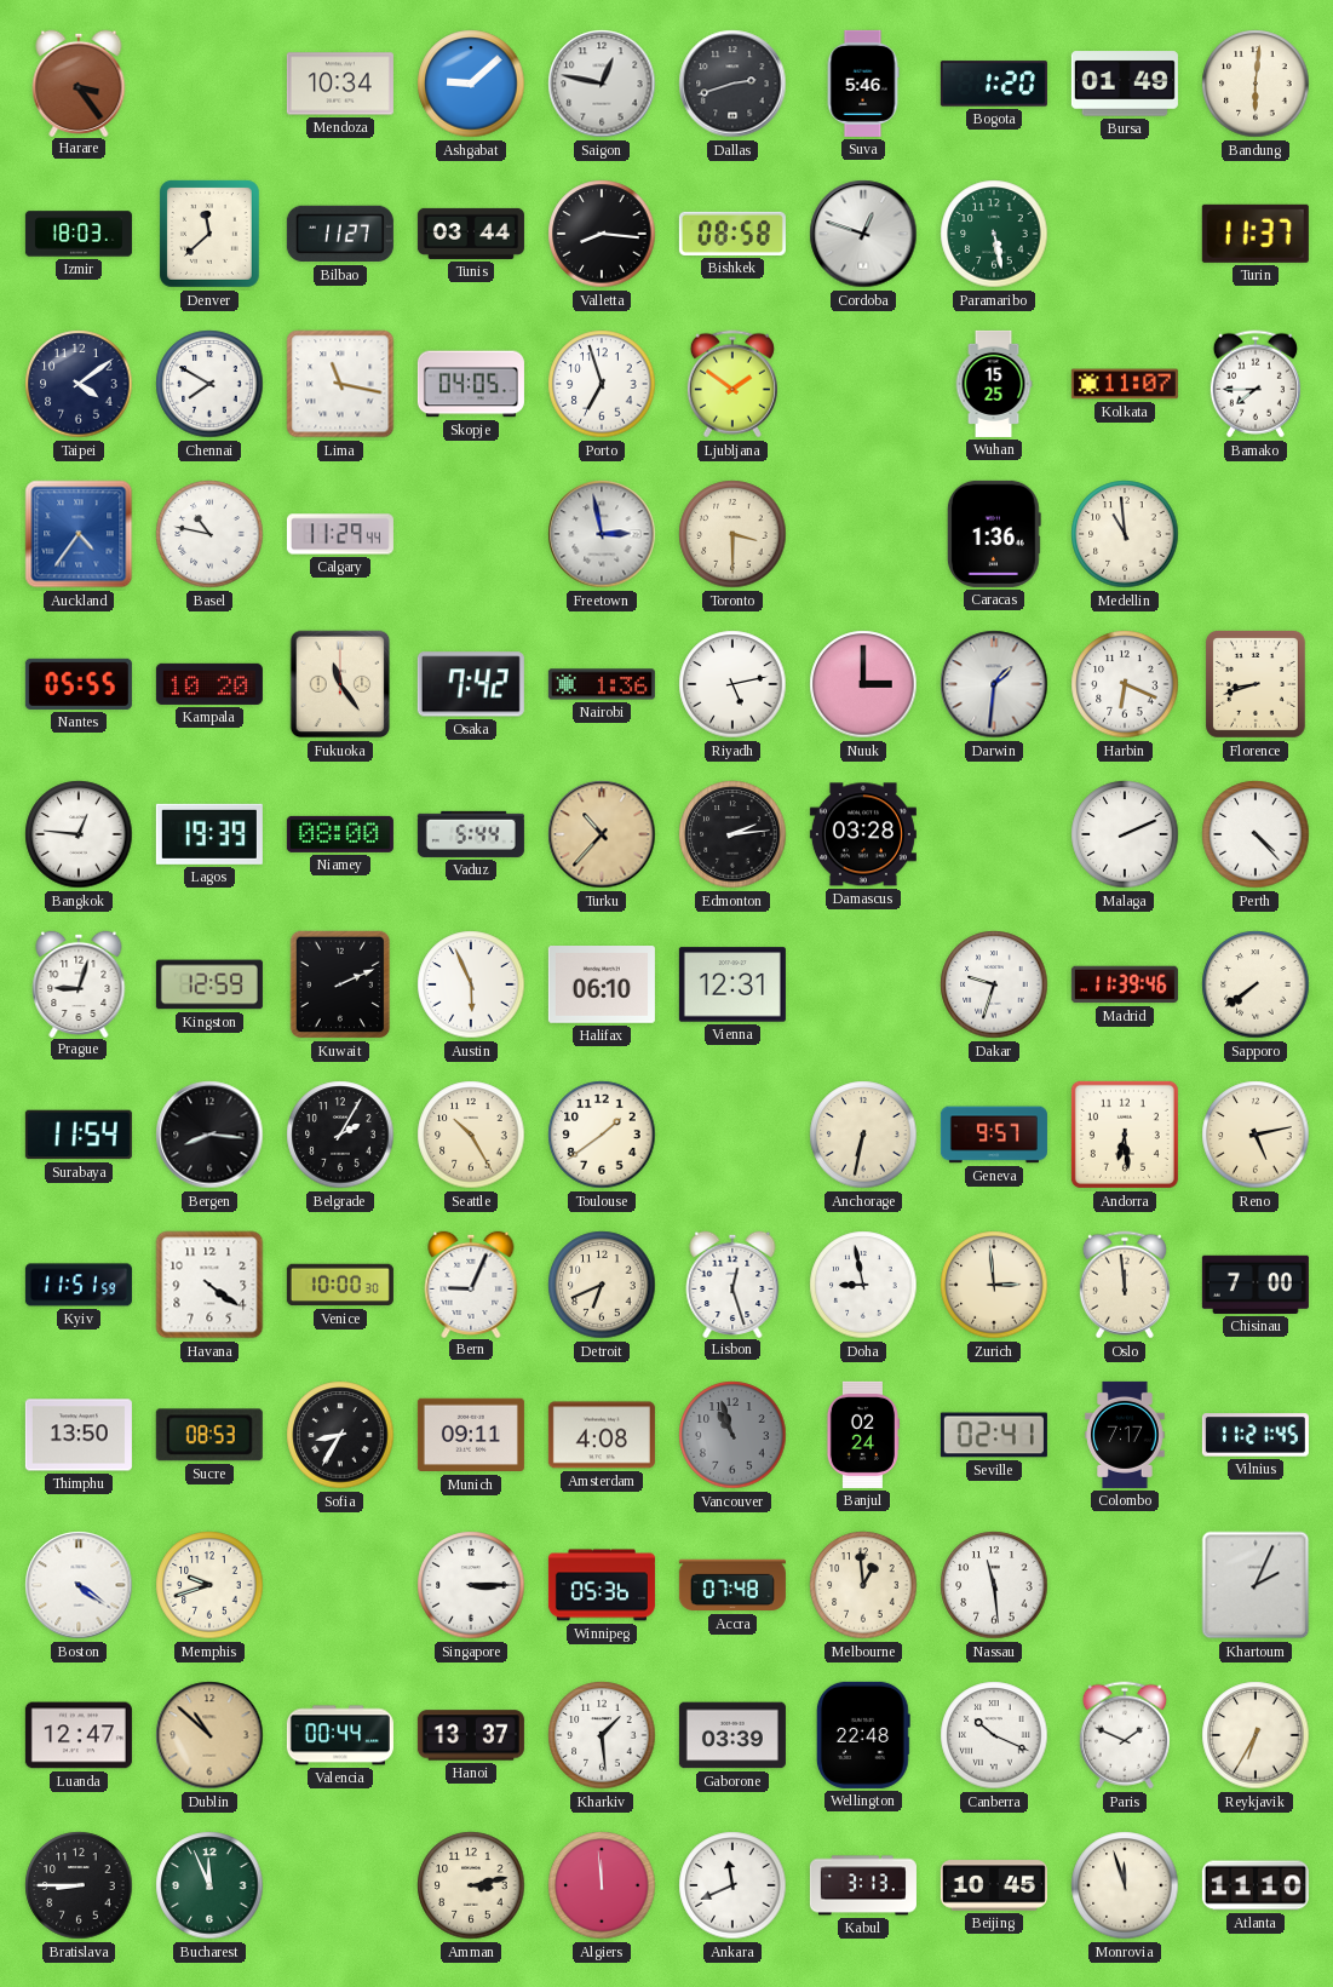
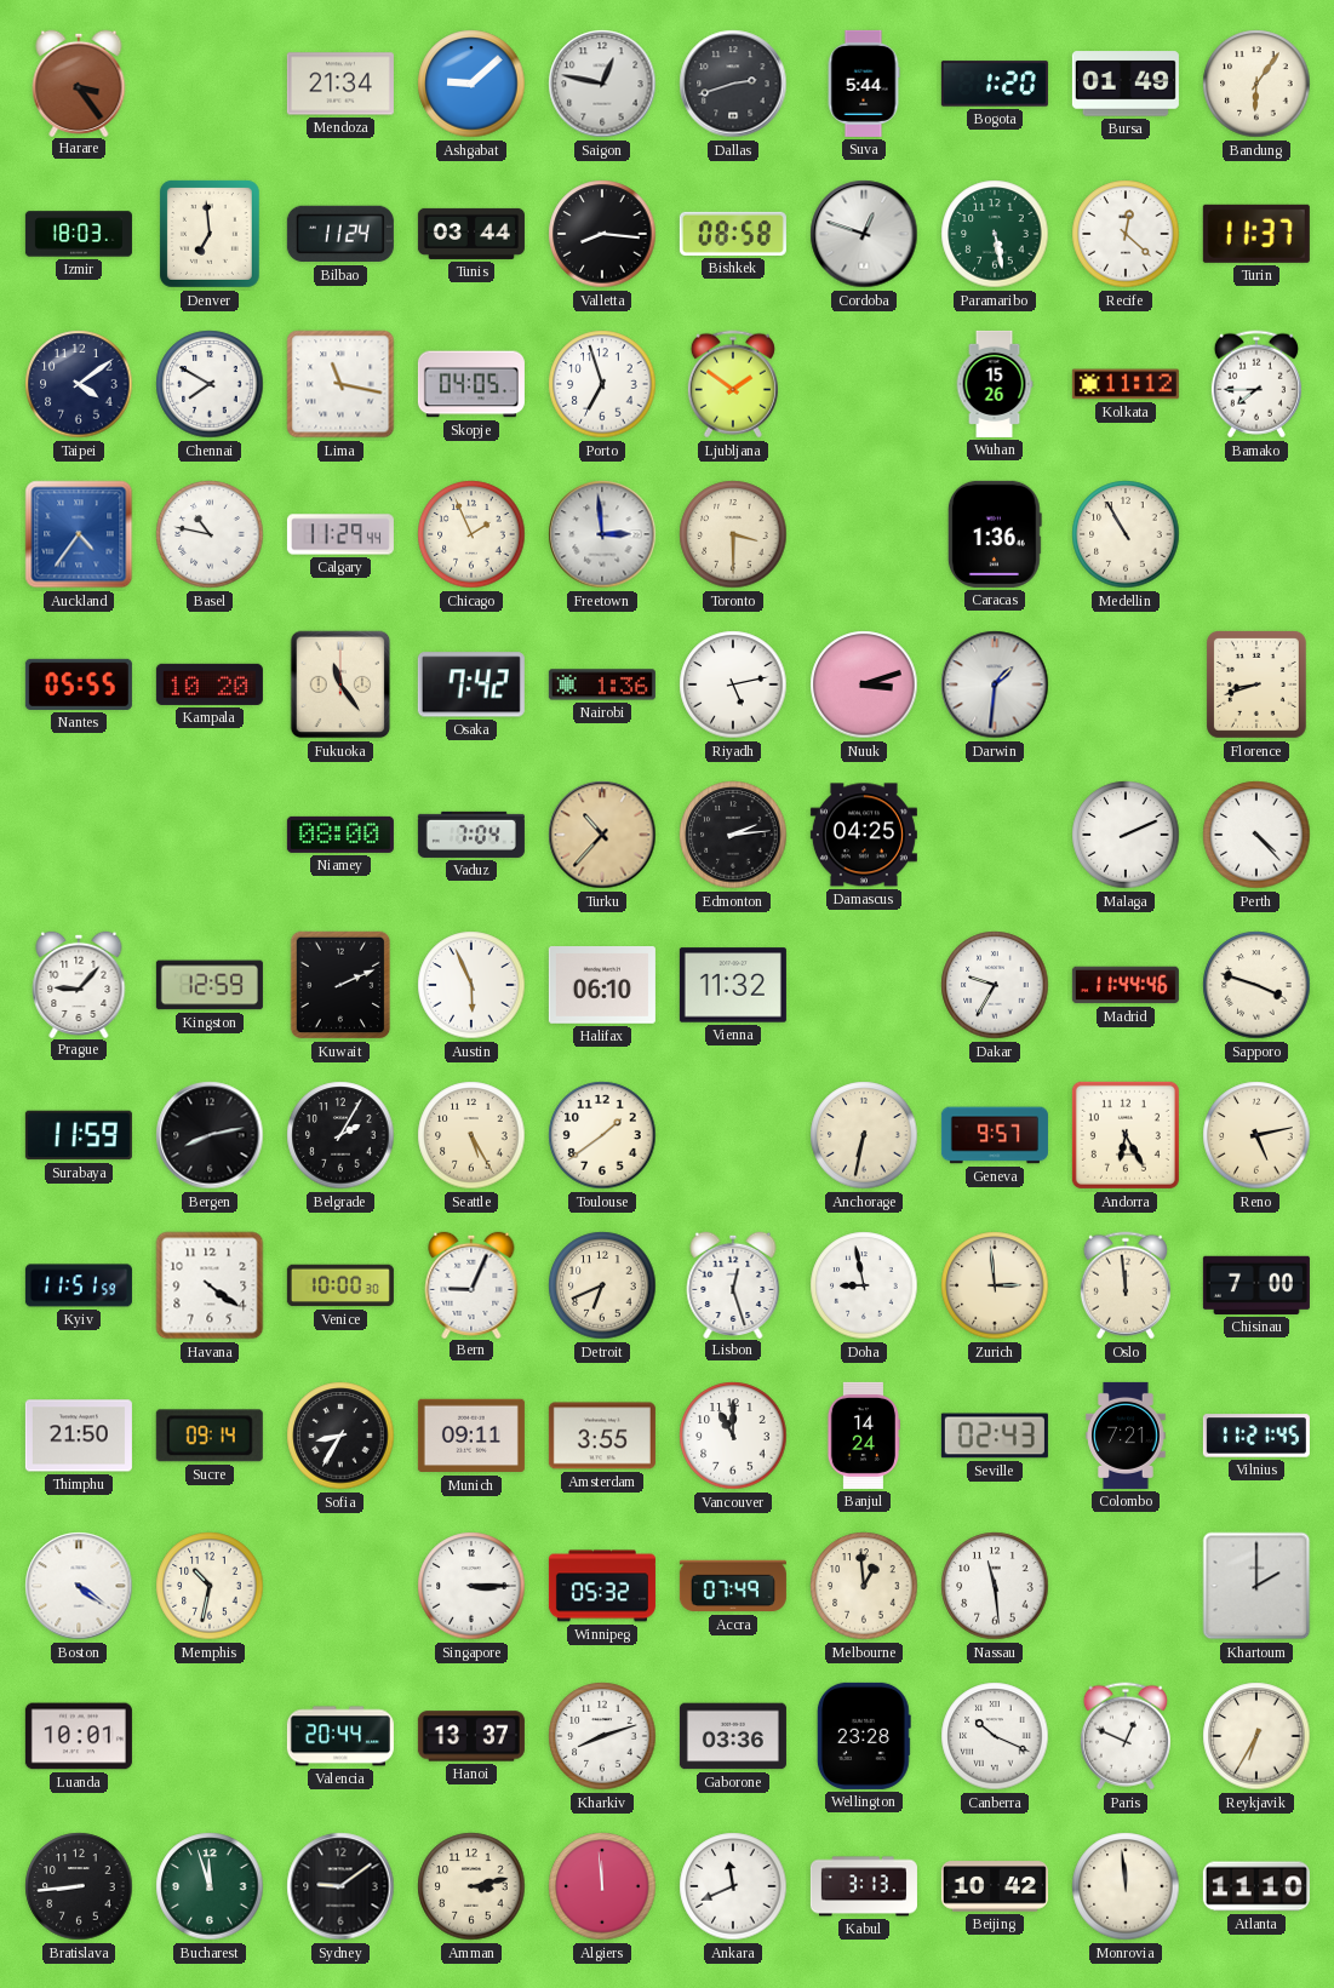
Mendoza: 10:34 -> 21:34
Suva: 5:46 -> 5:44
Bandung: 6:01 -> 6:06
Denver: 11:38 -> 6:59
Bilbao: 11:27 -> 11:24
Recife: none -> 12:22
Wuhan: 15:25 -> 15:26
Kolkata: 11:07 -> 11:12
Chicago: none -> 1:56
Freetown: 2:58 -> 2:59
Medellin: 10:59 -> 10:55
Nuuk: 3:00 -> 3:12
Harbin: 6:19 -> none
Bangkok: 12:46 -> none
Lagos: 19:39 -> none
Vaduz: 5:44 -> 7:04
Damascus: 03:28 -> 04:25
Prague: 9:03 -> 9:07
Vienna: 12:31 -> 11:32
Dakar: 9:33 -> 9:35
Madrid: 11:39 -> 11:44
Sapporo: 7:39 -> 3:48
Surabaya: 11:54 -> 11:59
Bergen: 8:16 -> 8:13
Seattle: 10:25 -> 5:25
Andorra: 6:29 -> 6:25
Thimphu: 13:50 -> 21:50
Sucre: 08:53 -> 09:14
Amsterdam: 4:08 -> 3:55
Vancouver: 10:57 -> 11:00
Vancouver dial: grey -> white
Banjul: 02:24 -> 14:24
Seville: 02:41 -> 02:43
Colombo: 7:17 -> 7:21
Memphis: 9:42 -> 10:32
Winnipeg: 05:36 -> 05:32
Accra: 07:48 -> 07:49
Khartoum: 2:04 -> 2:00
Luanda: 12:47 -> 10:01
Dublin: 10:52 -> none
Valencia: 00:44 -> 20:44
Kharkiv: 1:29 -> 8:12
Gaborone: 03:39 -> 03:36
Wellington: 22:48 -> 23:28
Paris: 1:49 -> 12:49
Bratislava: 8:45 -> 8:44
Bucharest: 11:56 -> 11:57
Sydney: none -> 9:09
Beijing: 10:45 -> 10:42
Monrovia: 11:57 -> 11:59
